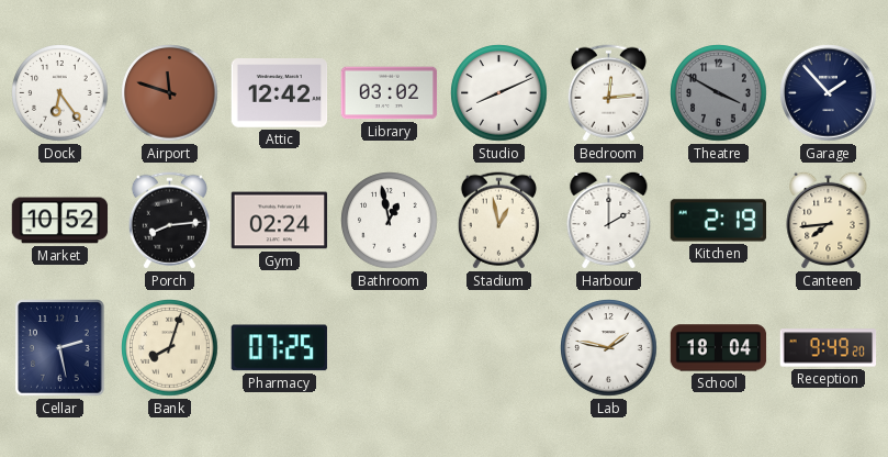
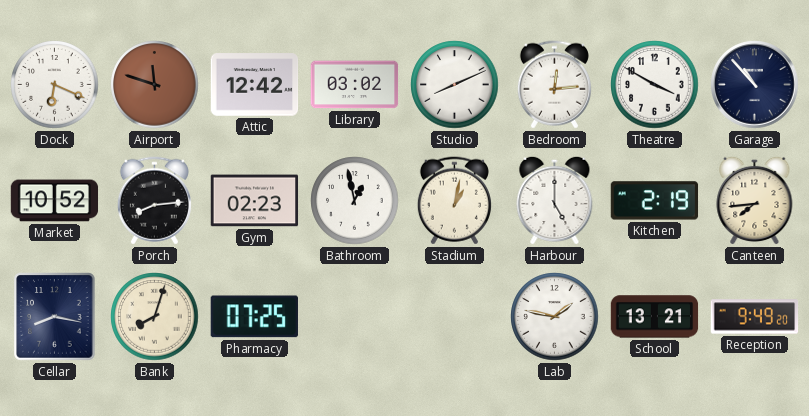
Dock: 6:24 -> 6:19
Theatre dial: grey -> white
Garage: 1:53 -> 10:53
Gym: 02:24 -> 02:23
Stadium: 12:58 -> 1:02
Harbour: 2:00 -> 5:00
Cellar: 2:28 -> 8:17
School: 18:04 -> 13:21
